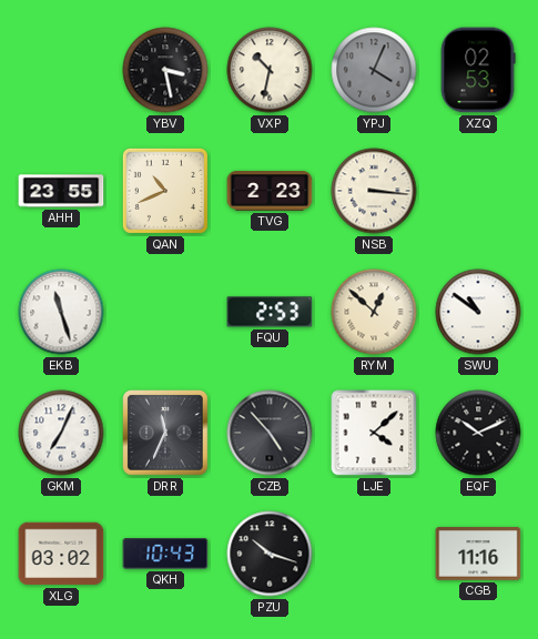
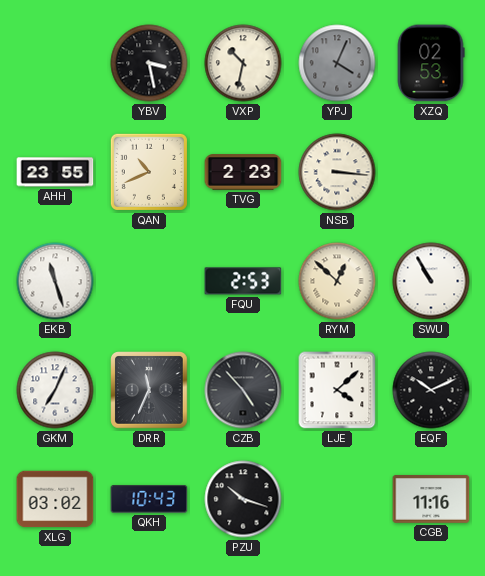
SWU: 10:51 -> 10:55
